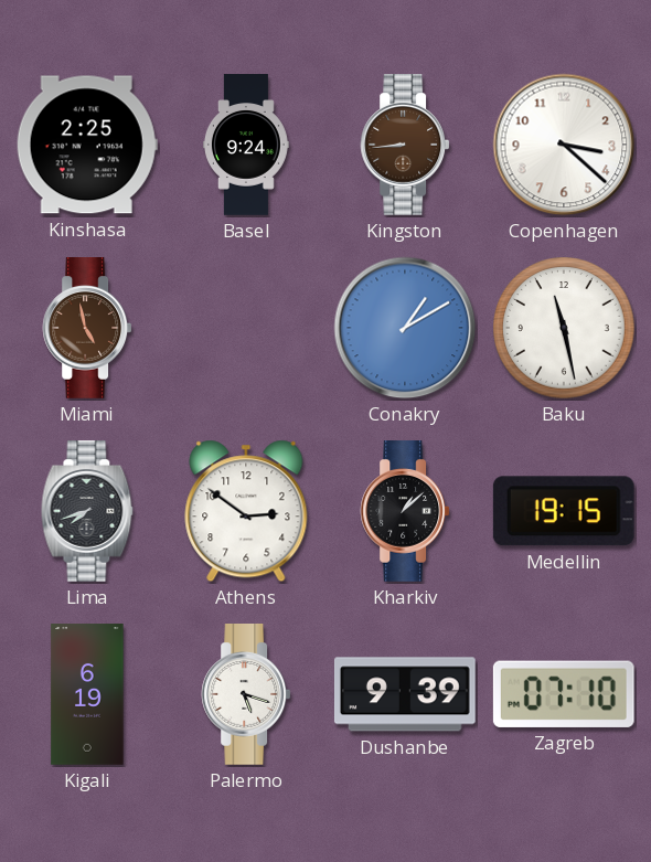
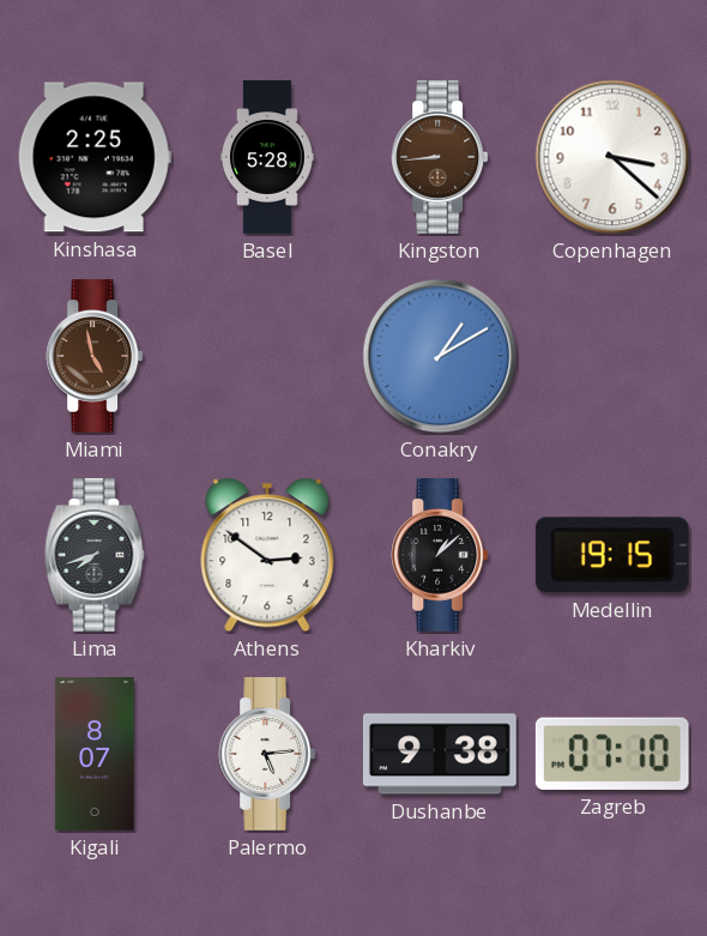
Basel: 9:24 -> 5:28
Baku: 11:28 -> none
Kigali: 6:19 -> 8:07
Palermo: 5:18 -> 5:14
Dushanbe: 9:39 -> 9:38
